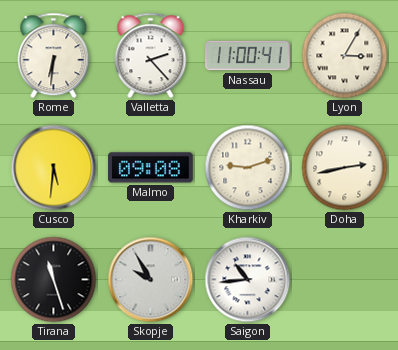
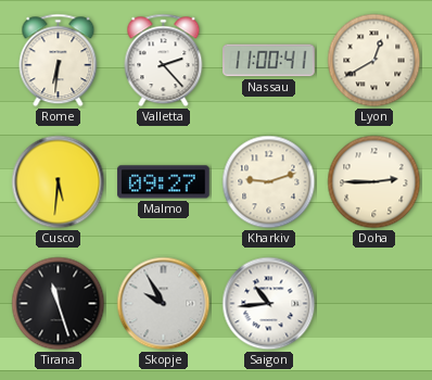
Lyon: 3:05 -> 12:40
Malmo: 09:08 -> 09:27
Doha: 2:43 -> 2:45
